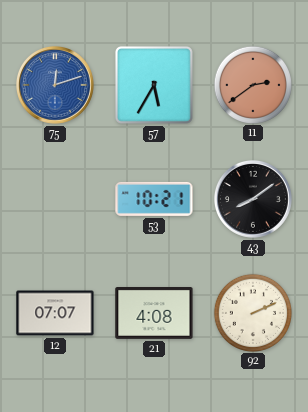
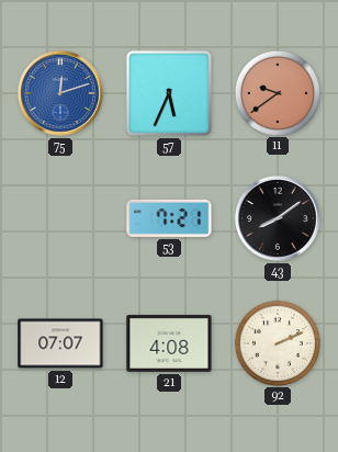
57: 5:35 -> 5:34
11: 2:39 -> 9:39
53: 10:21 -> 7:21
